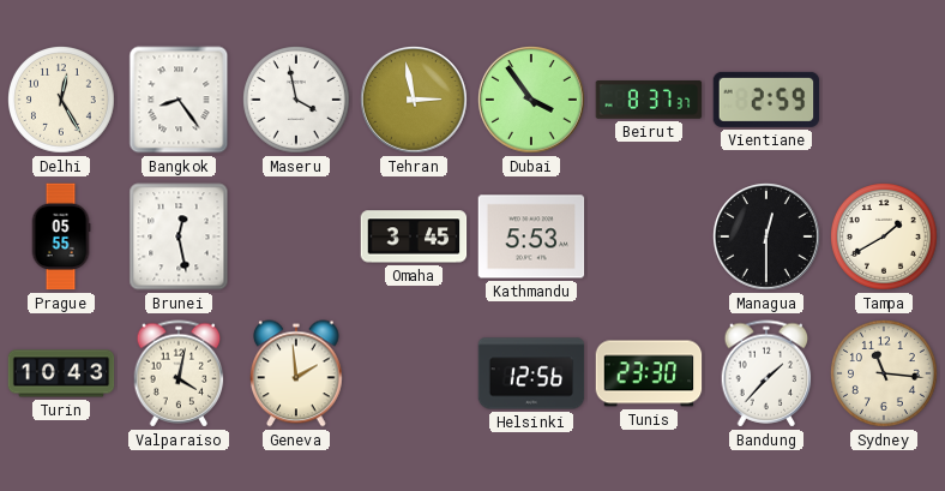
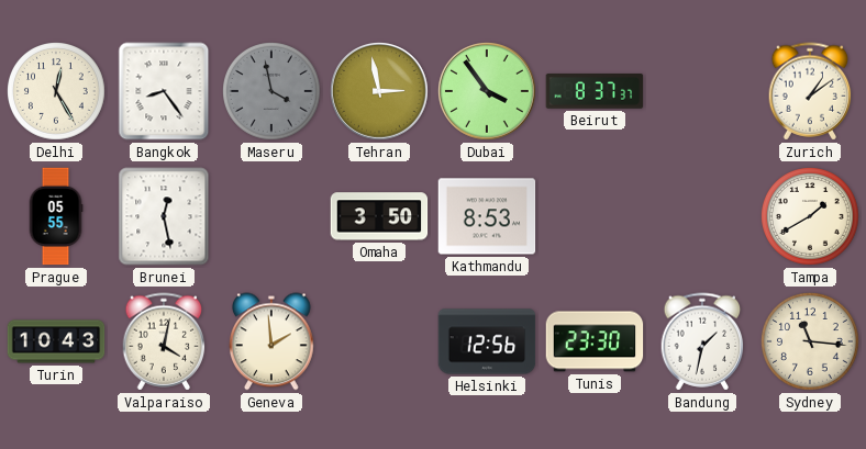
Maseru dial: white -> grey
Vientiane: 2:59 -> none
Zurich: none -> 1:09
Omaha: 3:45 -> 3:50
Kathmandu: 5:53 -> 8:53
Managua: 12:30 -> none
Bandung: 1:37 -> 1:32
